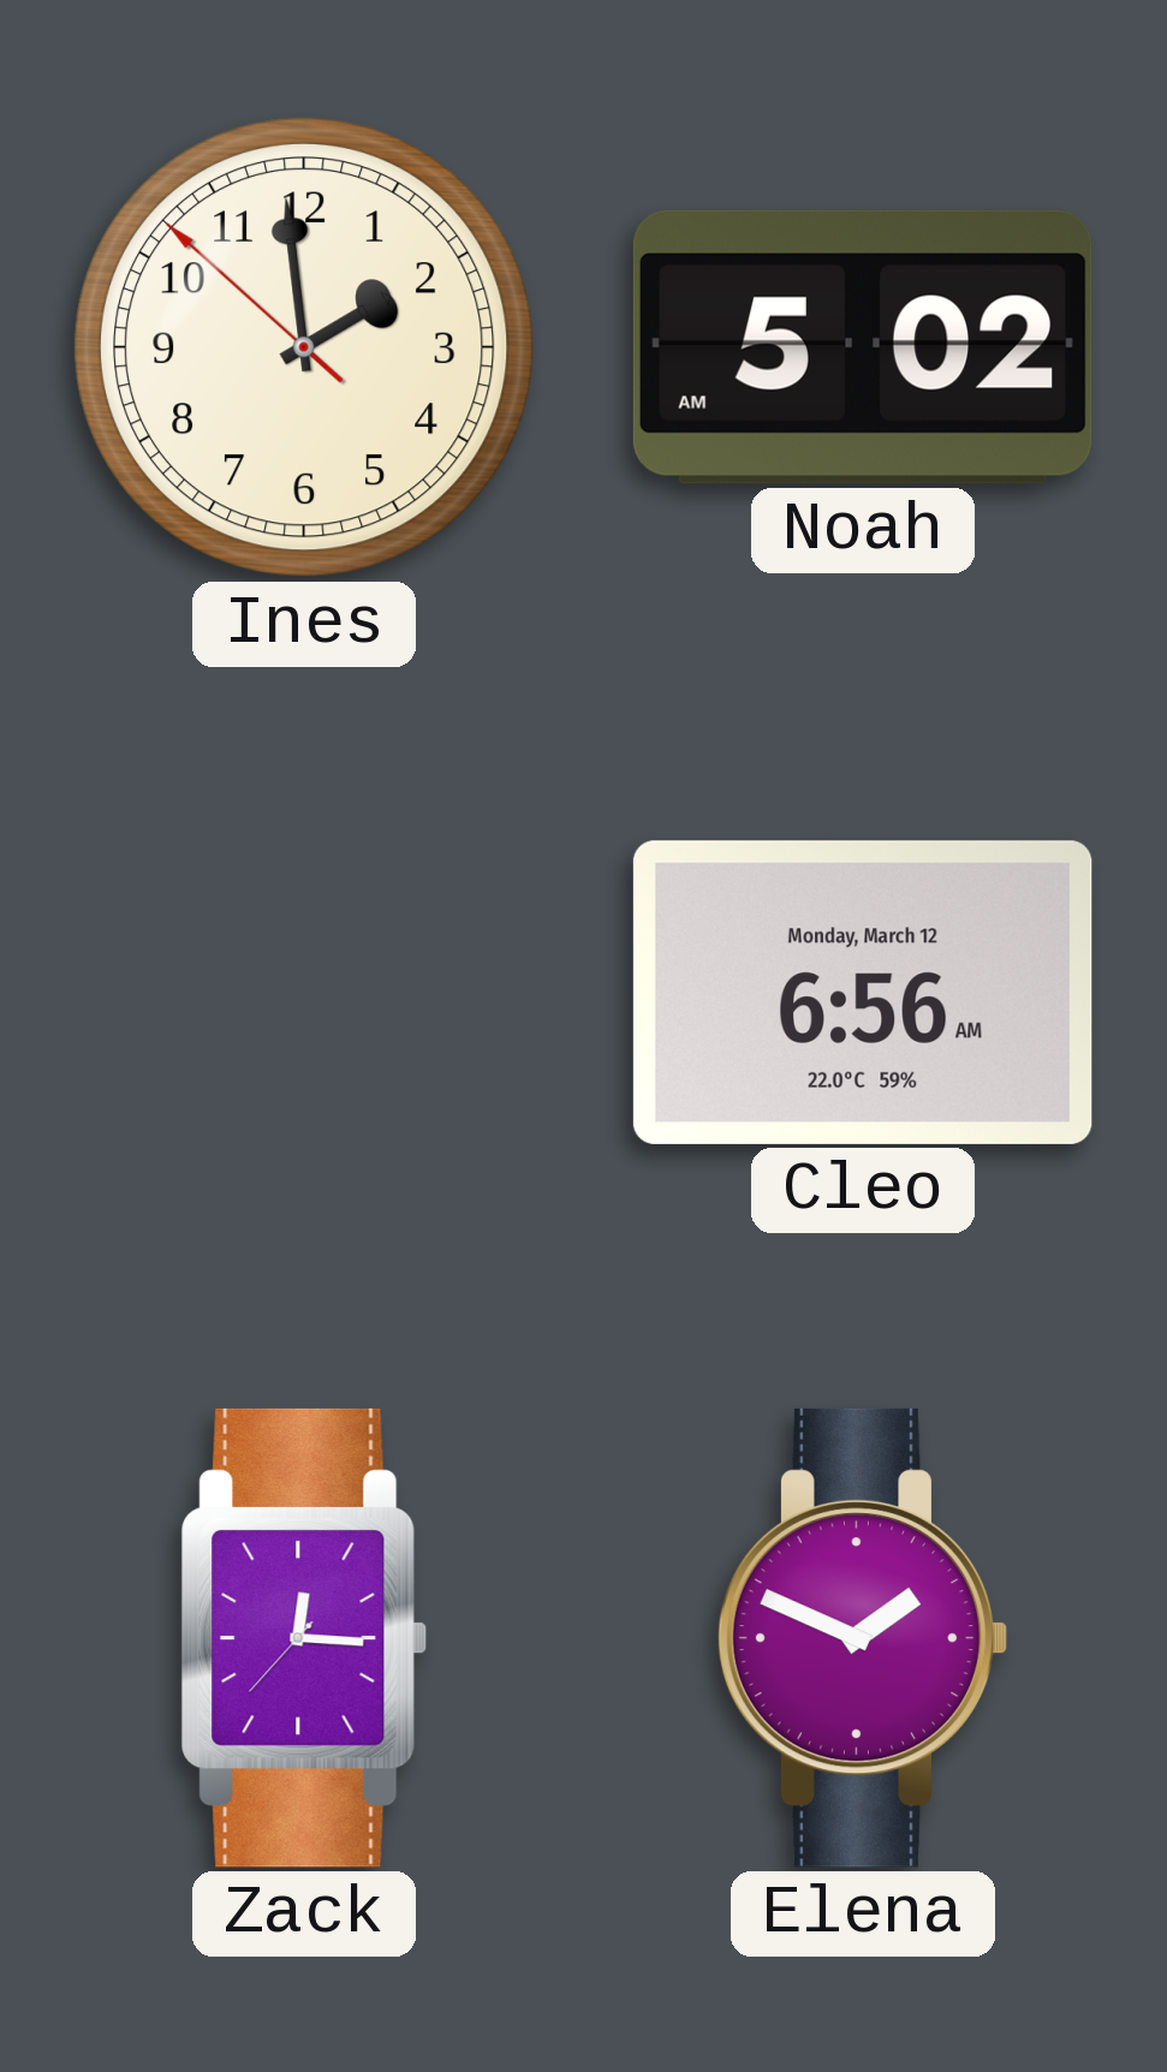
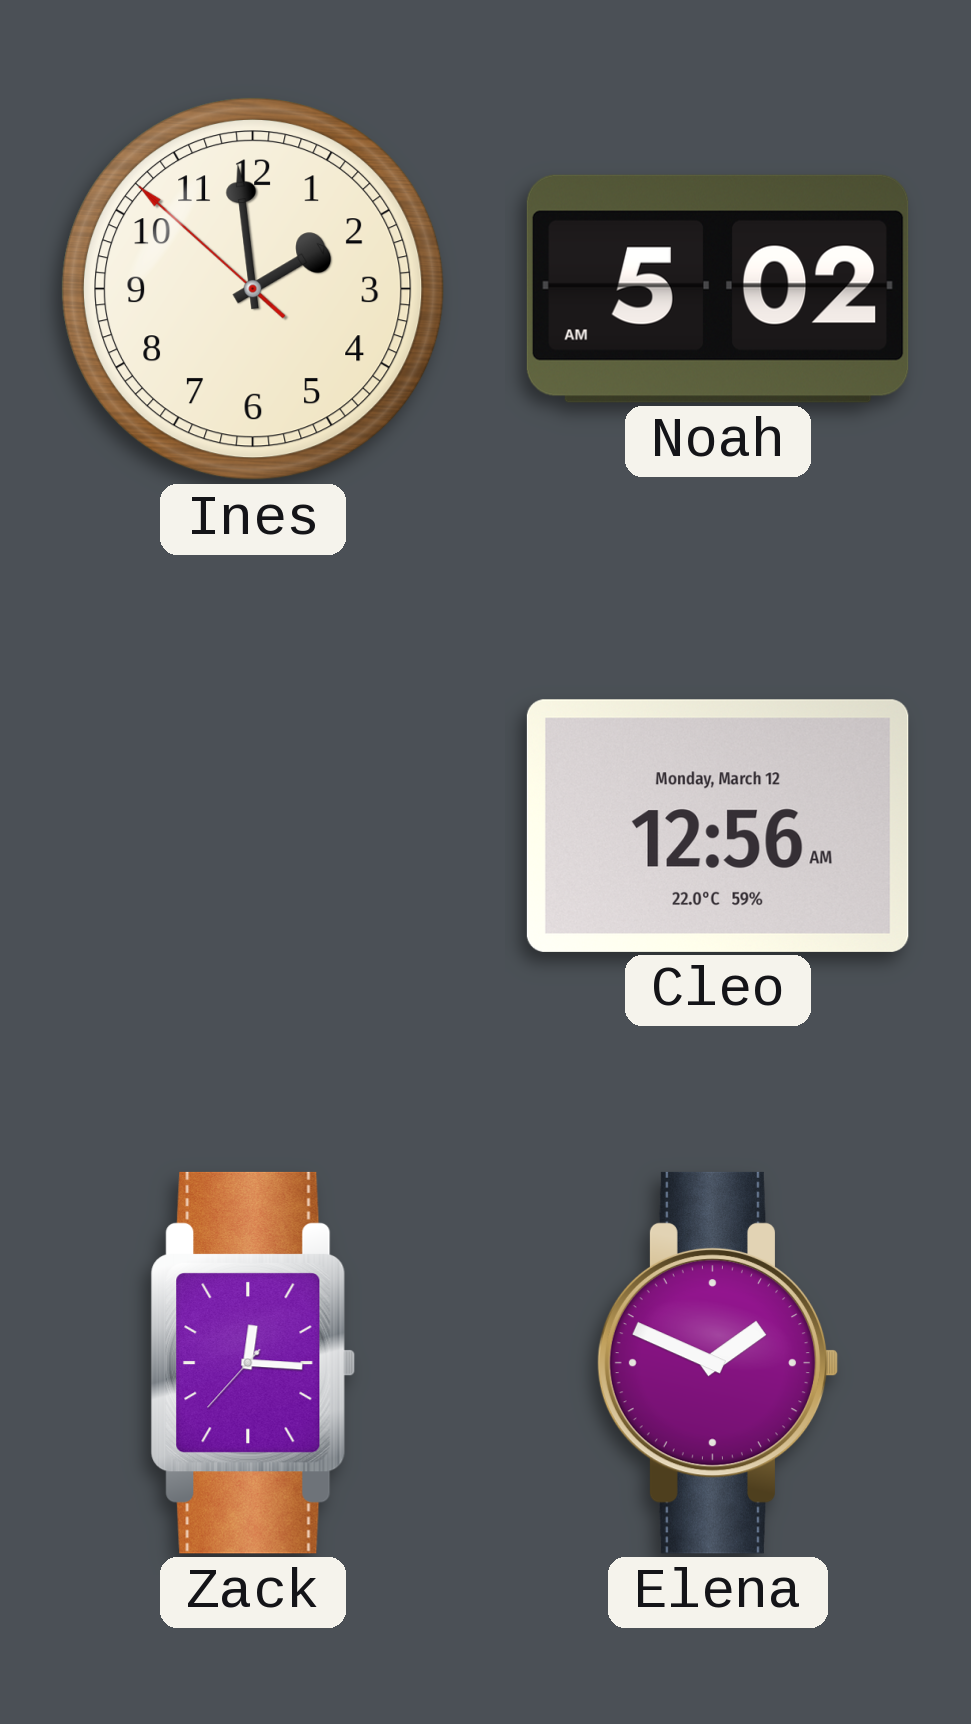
Cleo: 6:56 -> 12:56
